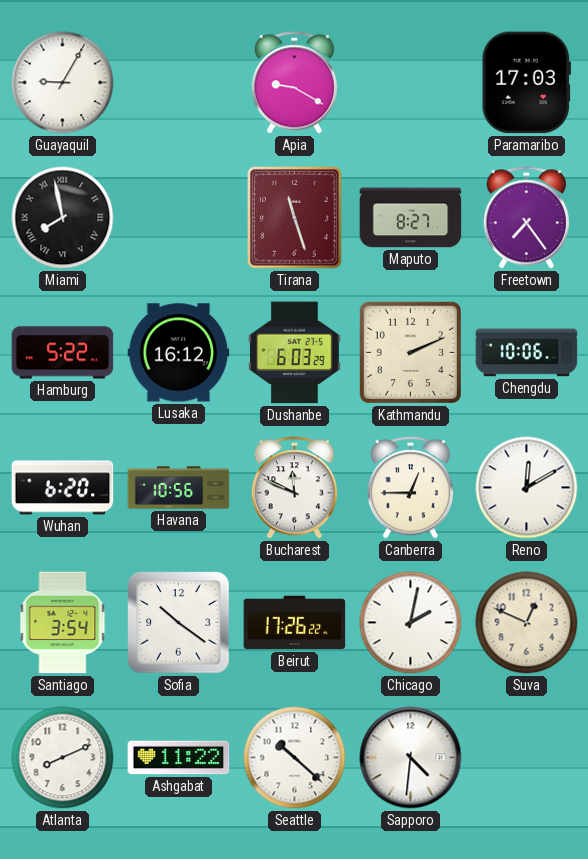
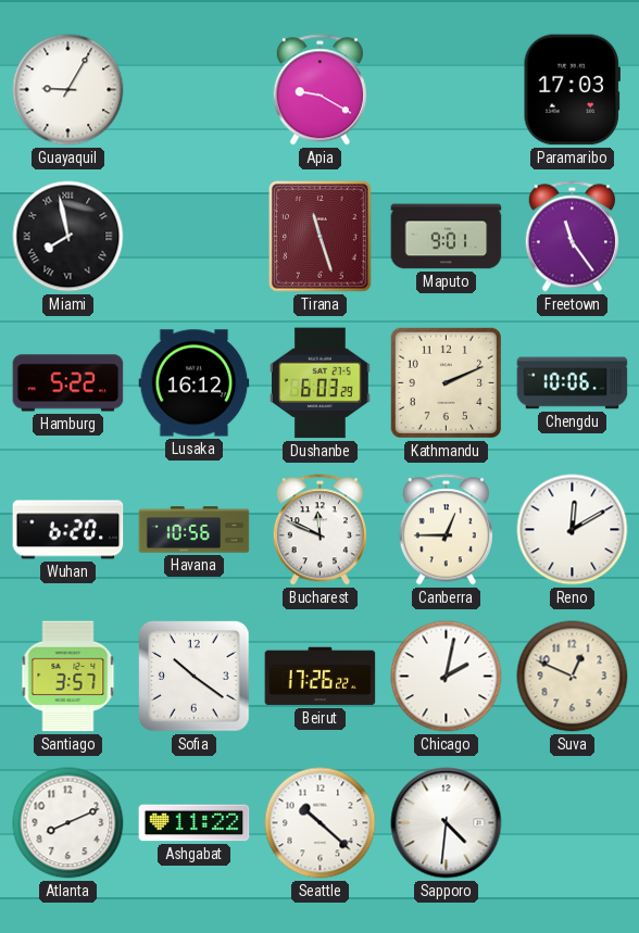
Maputo: 8:27 -> 9:01
Freetown: 7:24 -> 11:24
Santiago: 3:54 -> 3:57
